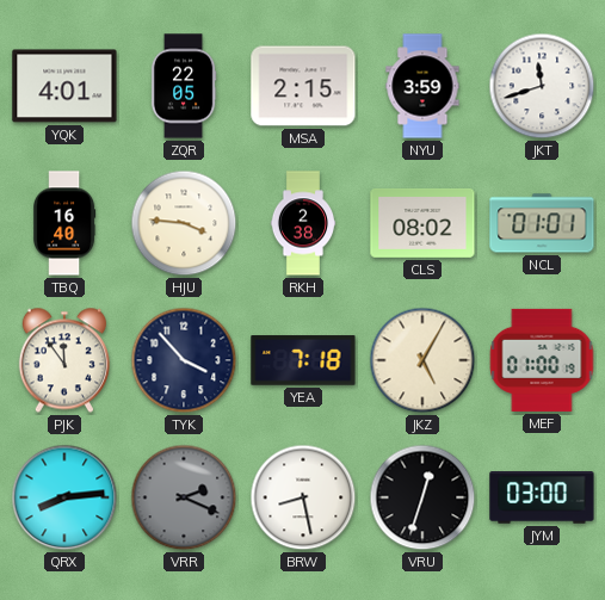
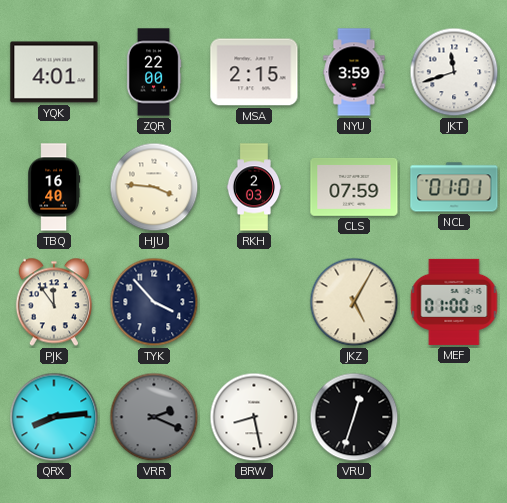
ZQR: 22:05 -> 22:00
RKH: 2:38 -> 2:03
CLS: 08:02 -> 07:59
YEA: 7:18 -> none
JYM: 03:00 -> none
